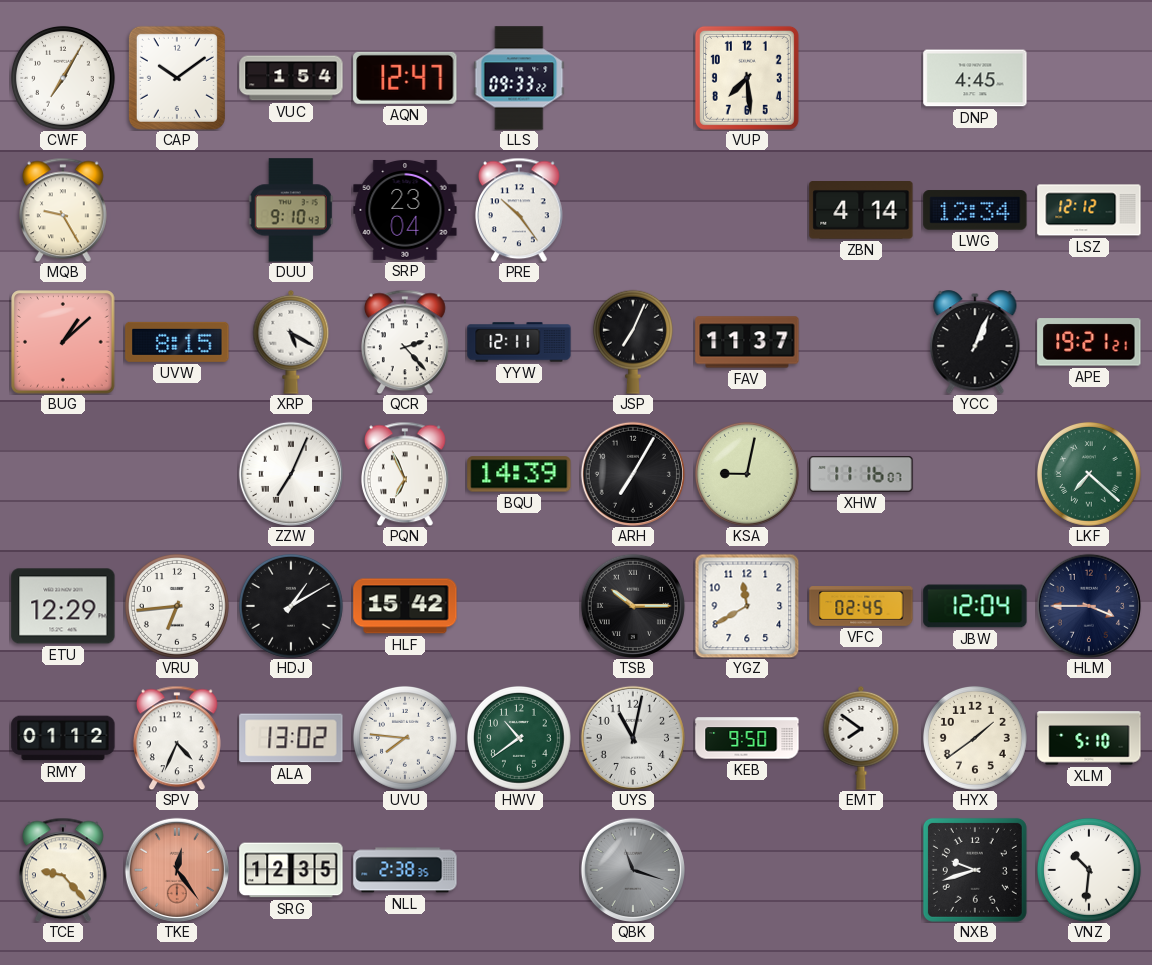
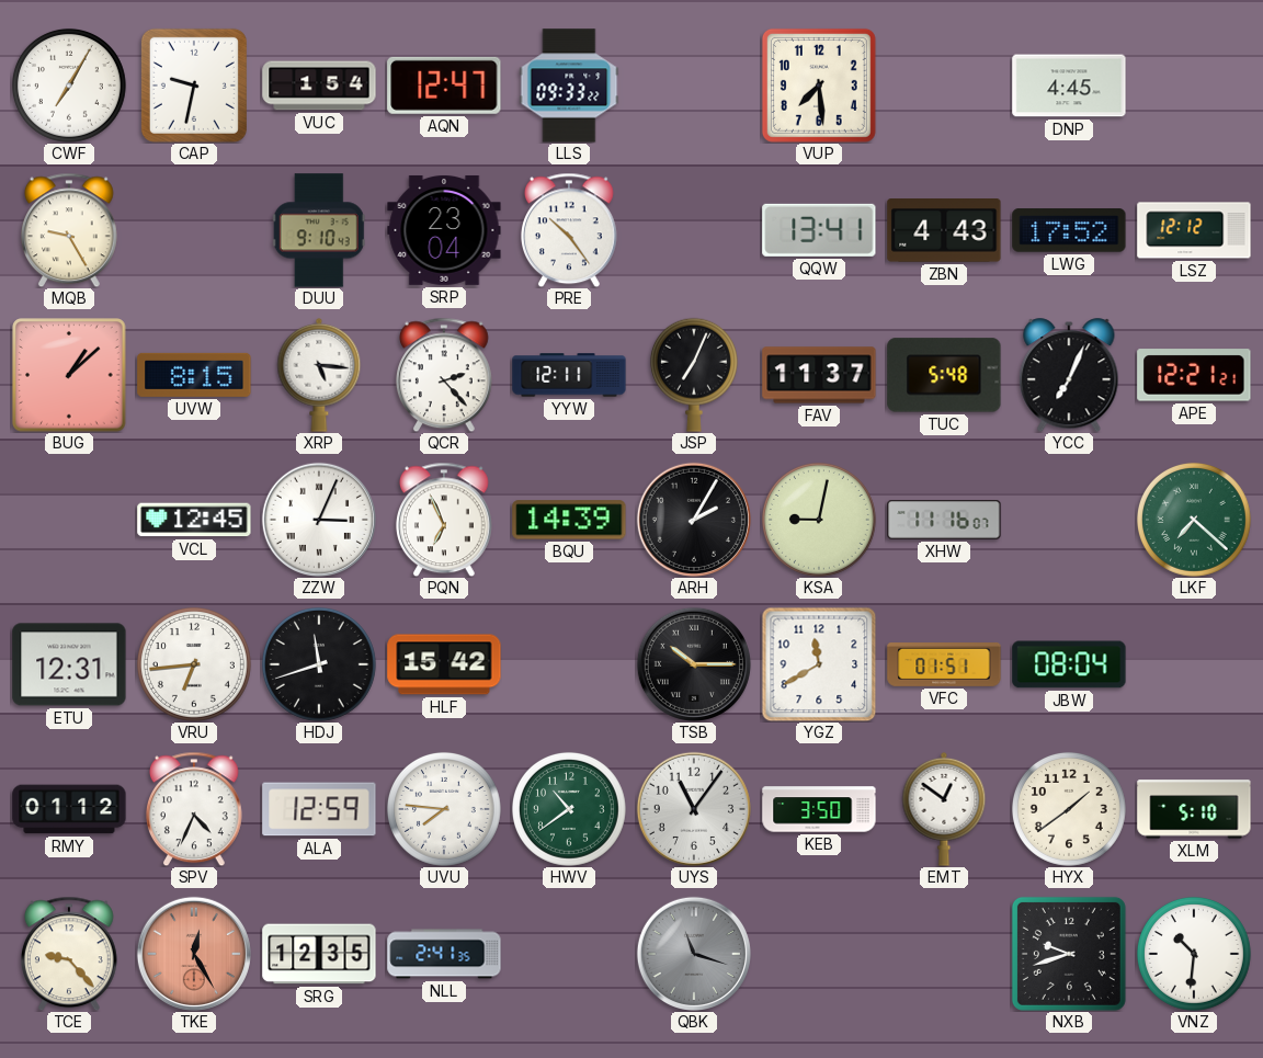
CAP: 10:09 -> 9:32
QQW: none -> 13:41
ZBN: 4:14 -> 4:43
LWG: 12:34 -> 17:52
XRP: 5:20 -> 5:16
TUC: none -> 5:48
YCC: 1:04 -> 7:04
APE: 19:21 -> 12:21
VCL: none -> 12:45
ZZW: 7:04 -> 3:04
ARH: 7:05 -> 2:05
ETU: 12:29 -> 12:31
HDJ: 1:10 -> 11:42
VFC: 02:45 -> 01:51
JBW: 12:04 -> 08:04
HLM: 3:45 -> none
ALA: 13:02 -> 12:59
UYS: 11:02 -> 11:06
KEB: 9:50 -> 3:50
EMT: 7:51 -> 12:51
TKE: 12:24 -> 12:25
NLL: 2:38 -> 2:41
